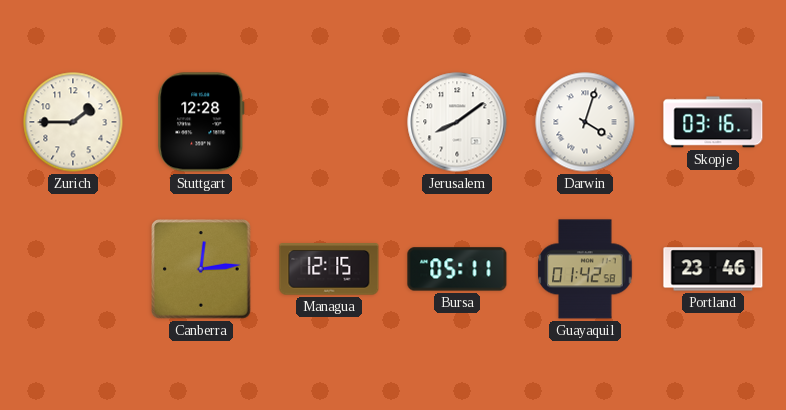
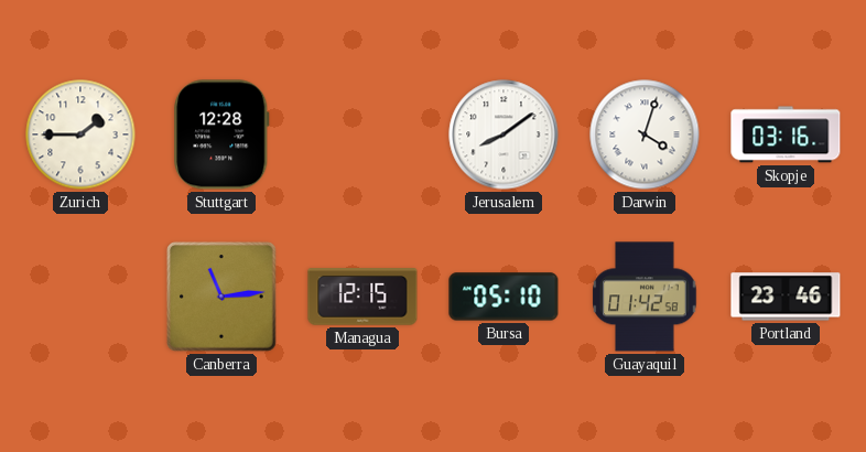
Canberra: 12:14 -> 11:14
Bursa: 05:11 -> 05:10
